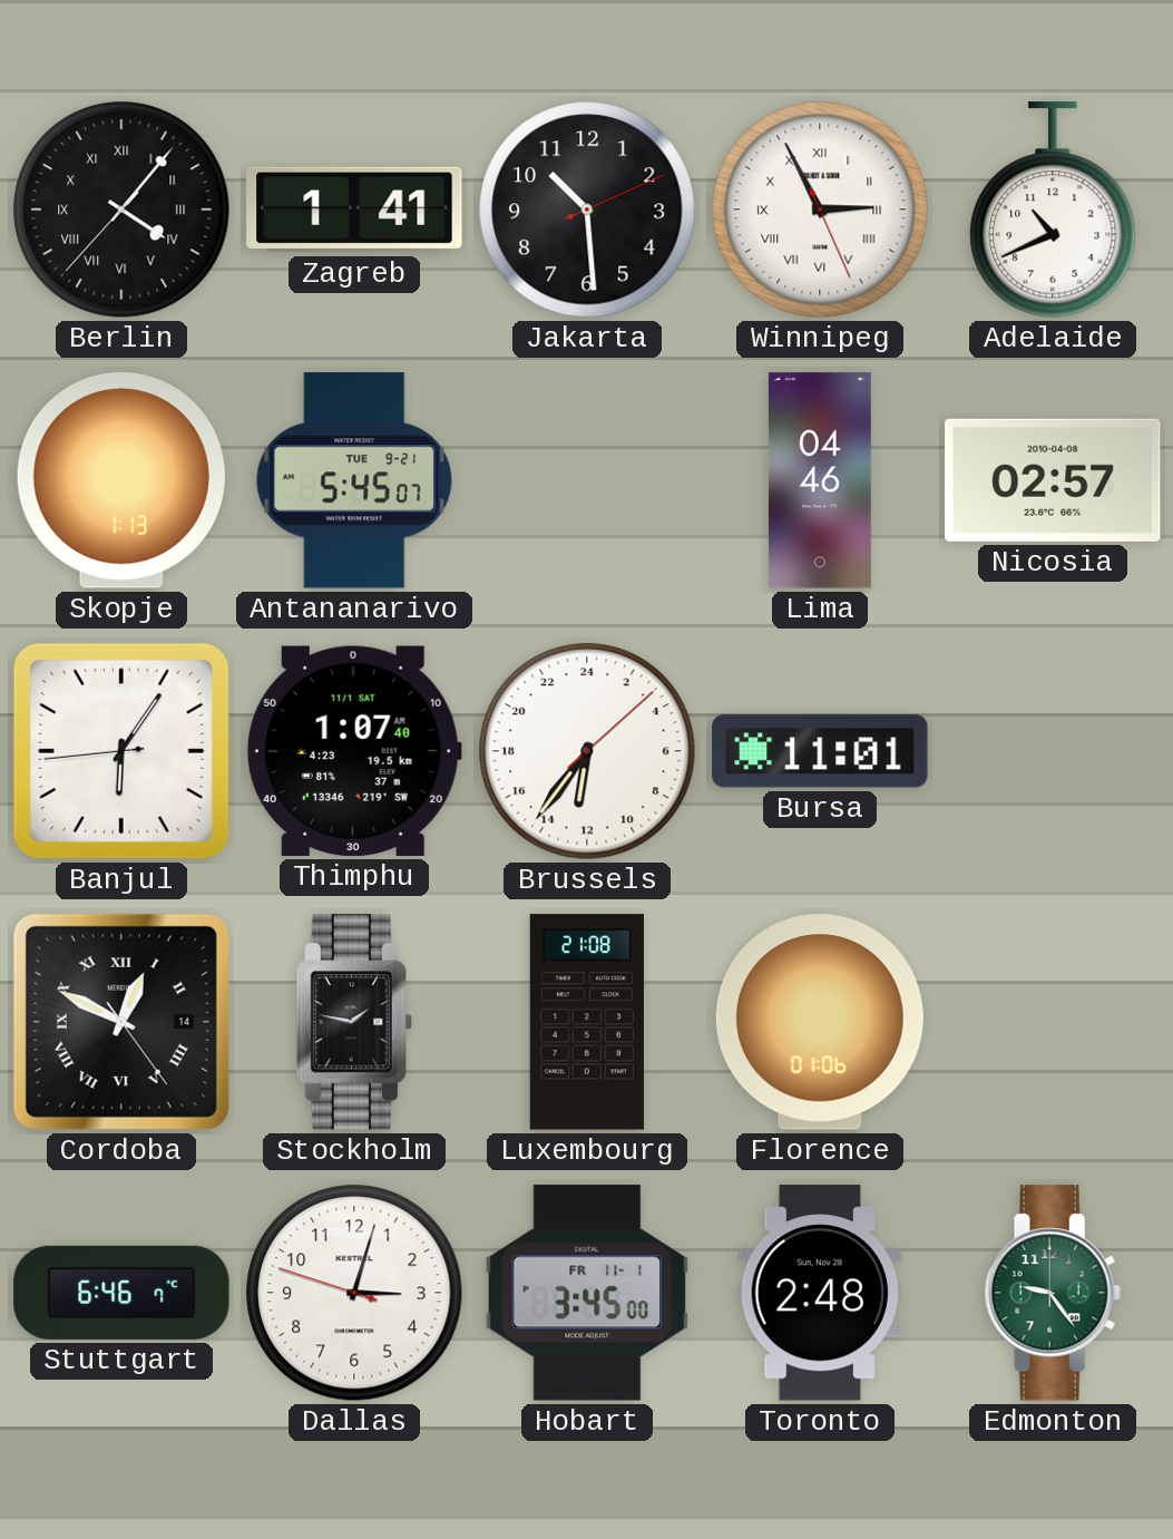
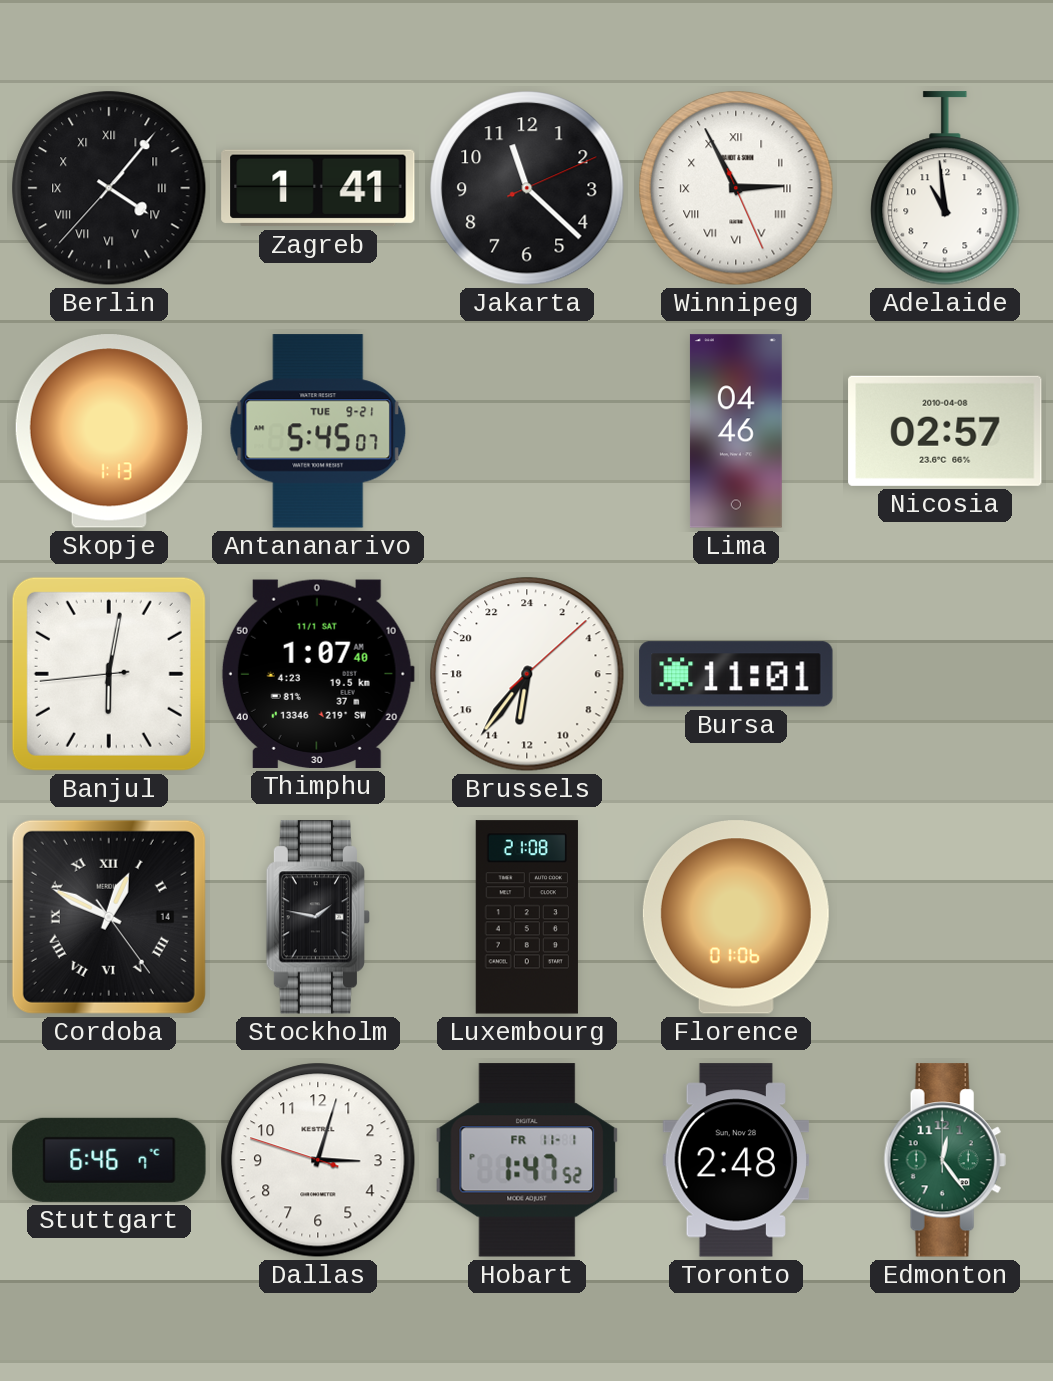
Jakarta: 10:29 -> 11:22
Adelaide: 10:41 -> 10:59
Banjul: 6:05 -> 6:01
Hobart: 3:45 -> 1:47
Edmonton: 9:24 -> 12:24
